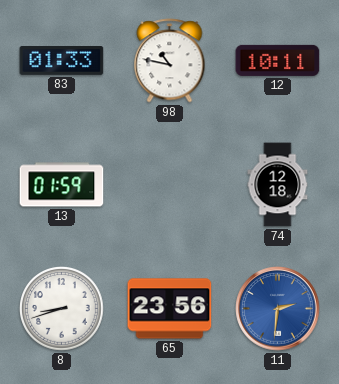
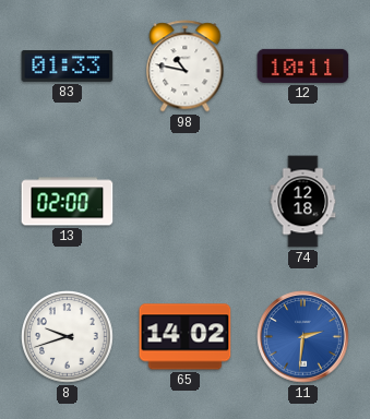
13: 01:59 -> 02:00
8: 8:42 -> 9:42
65: 23:56 -> 14:02
